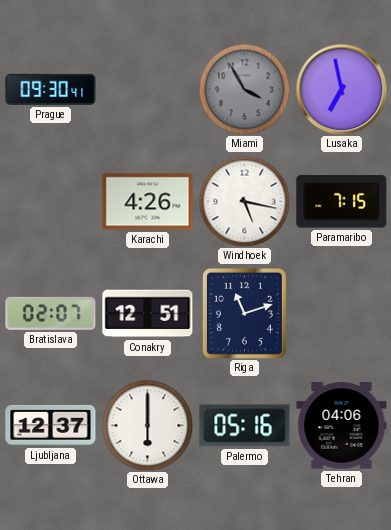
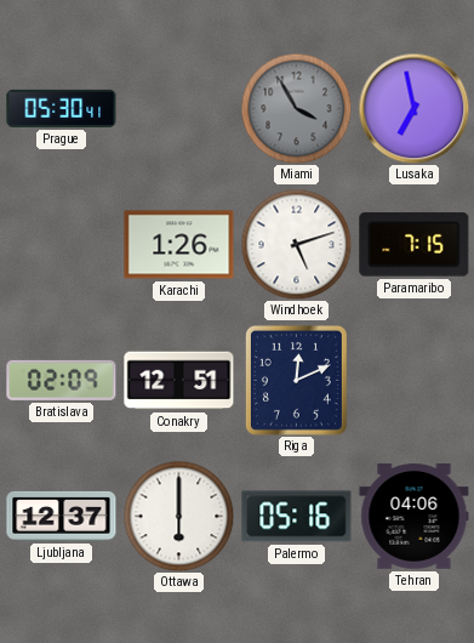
Prague: 09:30 -> 05:30
Karachi: 4:26 -> 1:26
Windhoek: 5:17 -> 5:12
Bratislava: 02:07 -> 02:09
Riga: 11:12 -> 12:11
